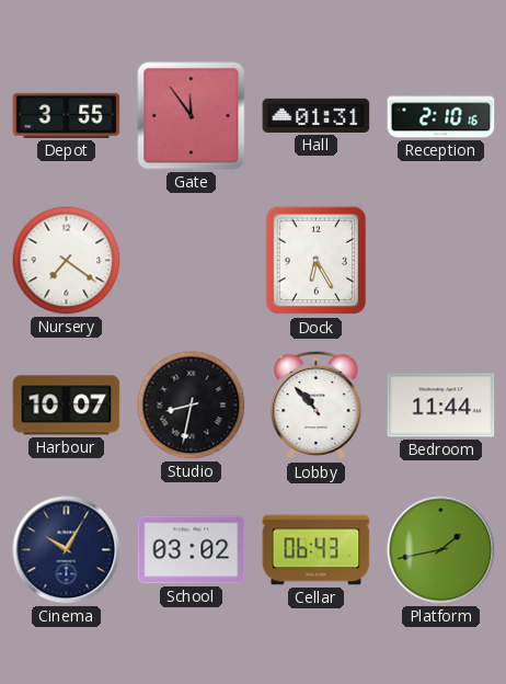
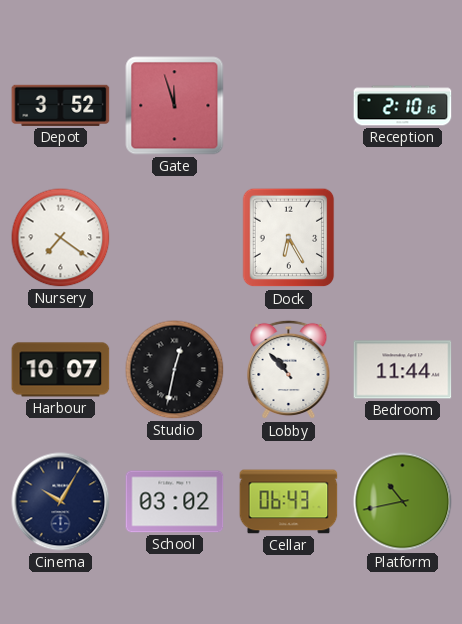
Depot: 3:55 -> 3:52
Gate: 11:54 -> 11:57
Hall: 01:31 -> none
Studio: 8:32 -> 12:32
Platform: 1:43 -> 10:43
